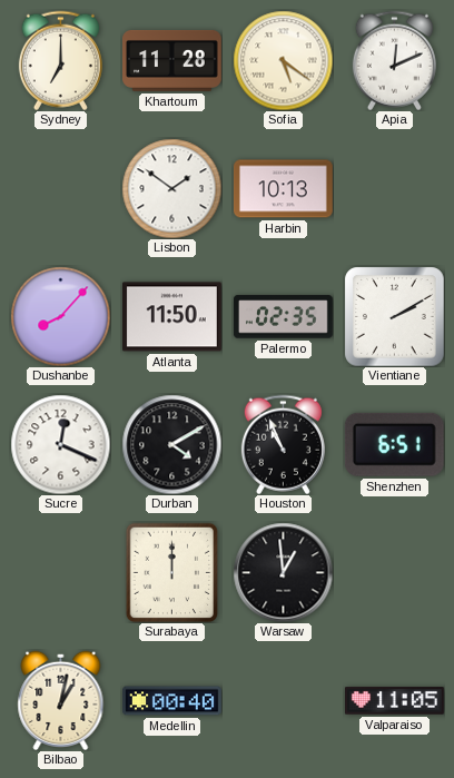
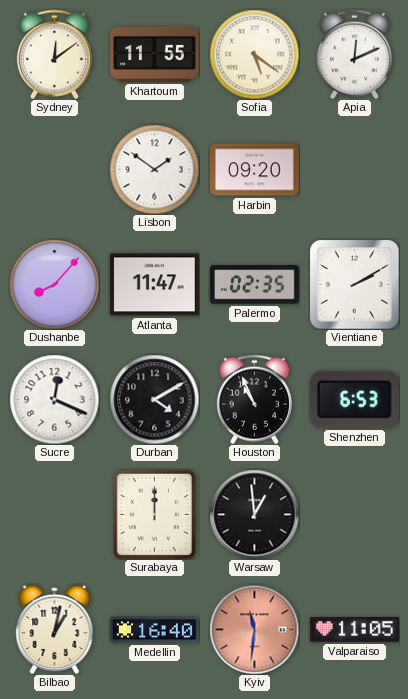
Sydney: 7:00 -> 12:09
Khartoum: 11:28 -> 11:55
Harbin: 10:13 -> 09:20
Atlanta: 11:50 -> 11:47
Shenzhen: 6:51 -> 6:53
Medellin: 00:40 -> 16:40
Kyiv: none -> 11:31
